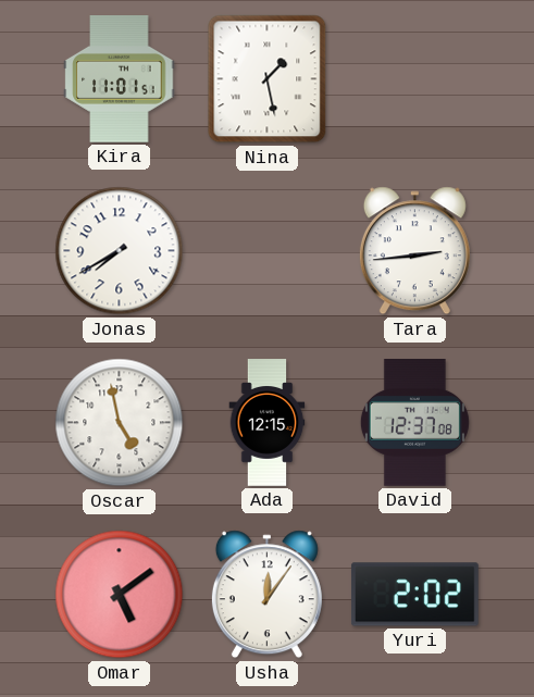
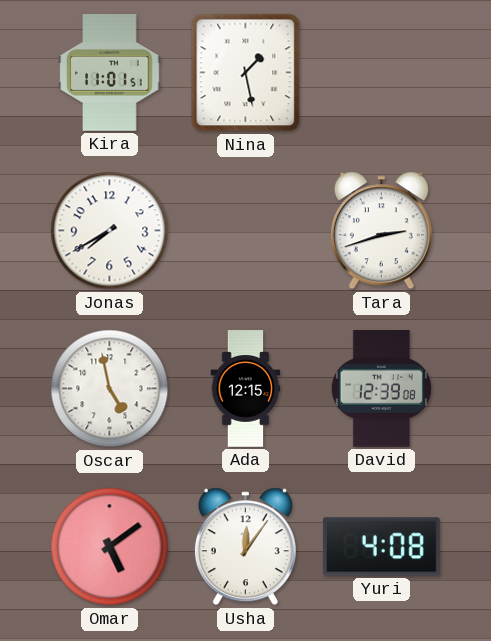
Tara: 2:44 -> 2:42
David: 12:37 -> 12:39
Yuri: 2:02 -> 4:08
